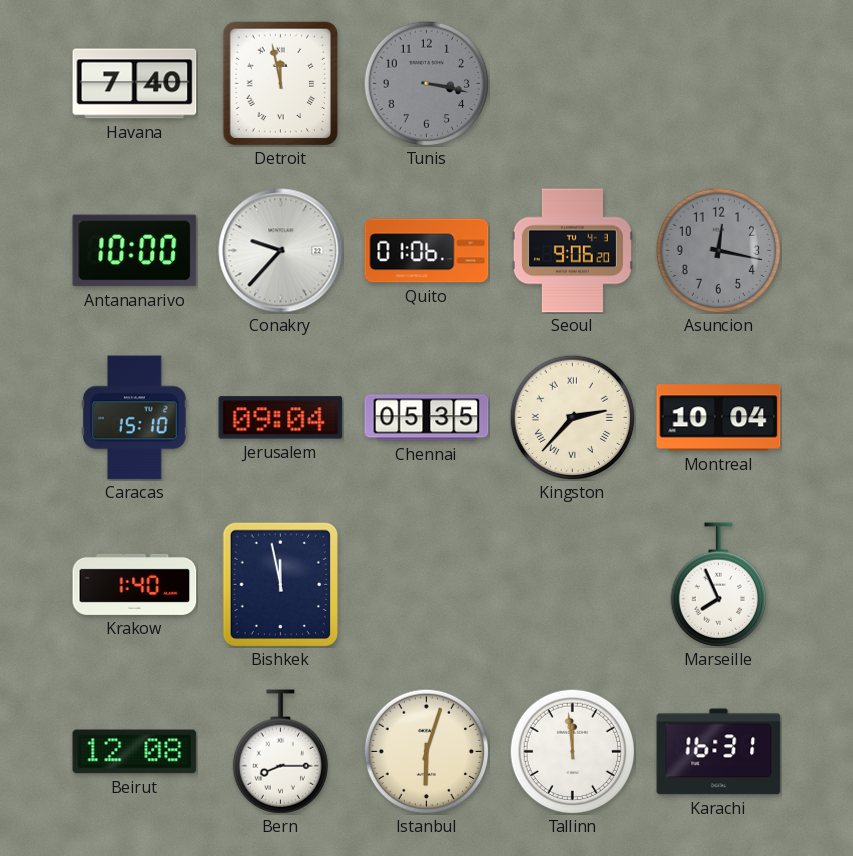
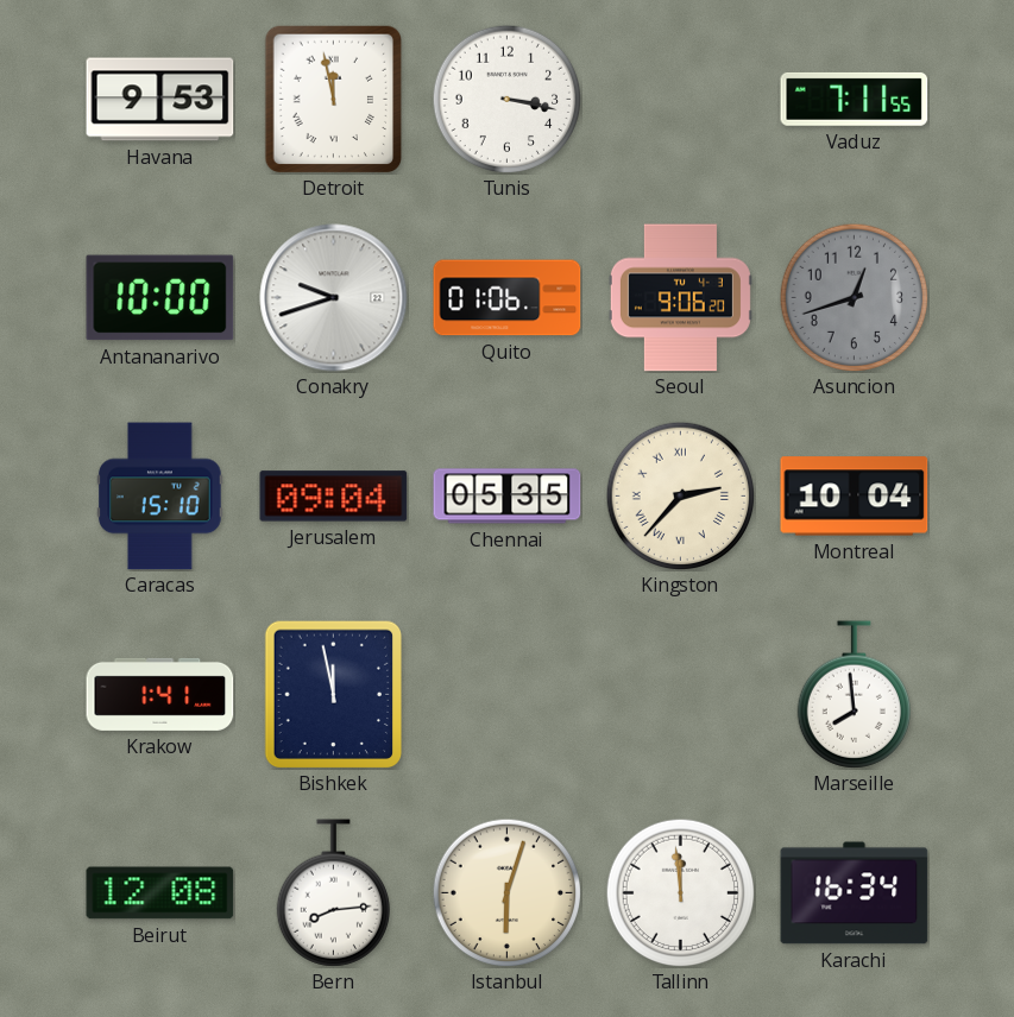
Havana: 7:40 -> 9:53
Tunis dial: grey -> white
Vaduz: none -> 7:11
Conakry: 9:37 -> 9:42
Asuncion: 12:17 -> 12:42
Krakow: 1:40 -> 1:41
Marseille: 7:56 -> 7:59
Bern: 8:15 -> 8:14
Karachi: 16:31 -> 16:34
